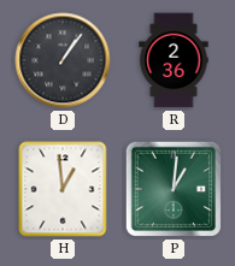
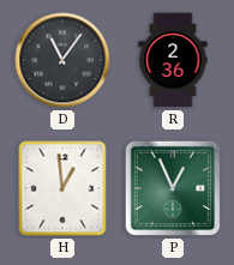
D: 1:06 -> 11:06
P: 1:01 -> 12:56
